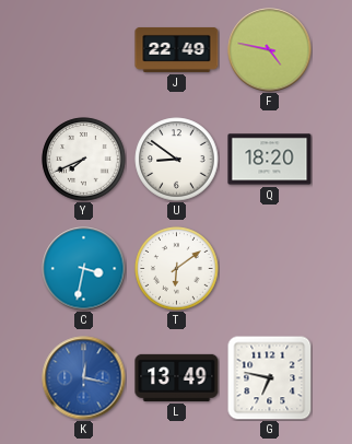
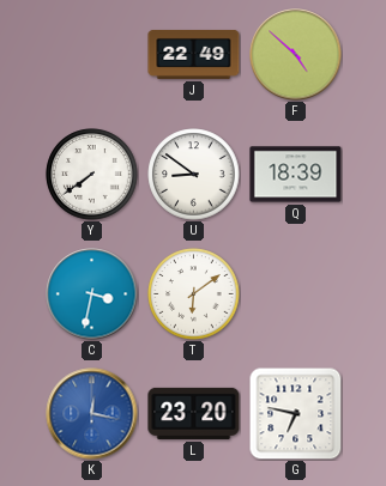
F: 4:47 -> 4:52
Y: 7:41 -> 7:39
Q: 18:20 -> 18:39
L: 13:49 -> 23:20
